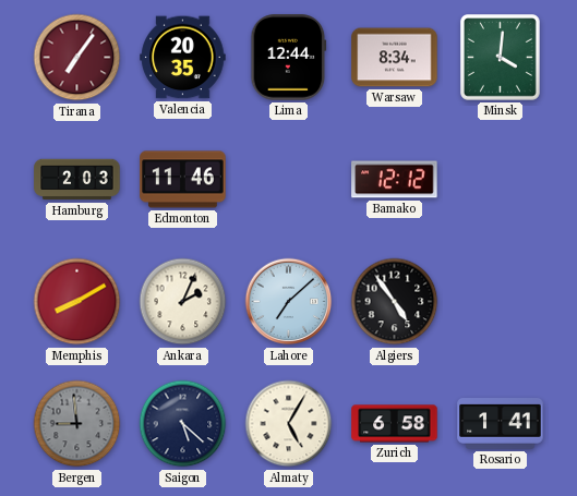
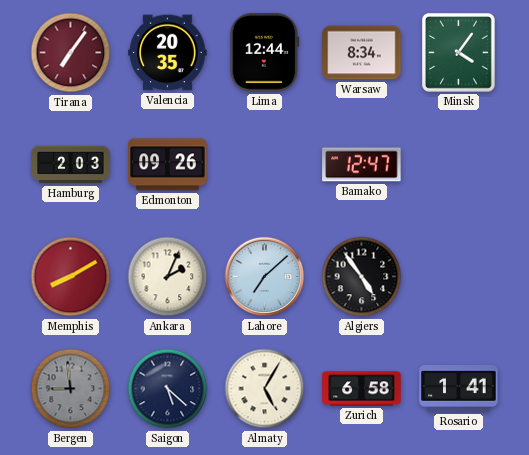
Minsk: 4:01 -> 4:06
Edmonton: 11:46 -> 09:26
Bamako: 12:12 -> 12:47
